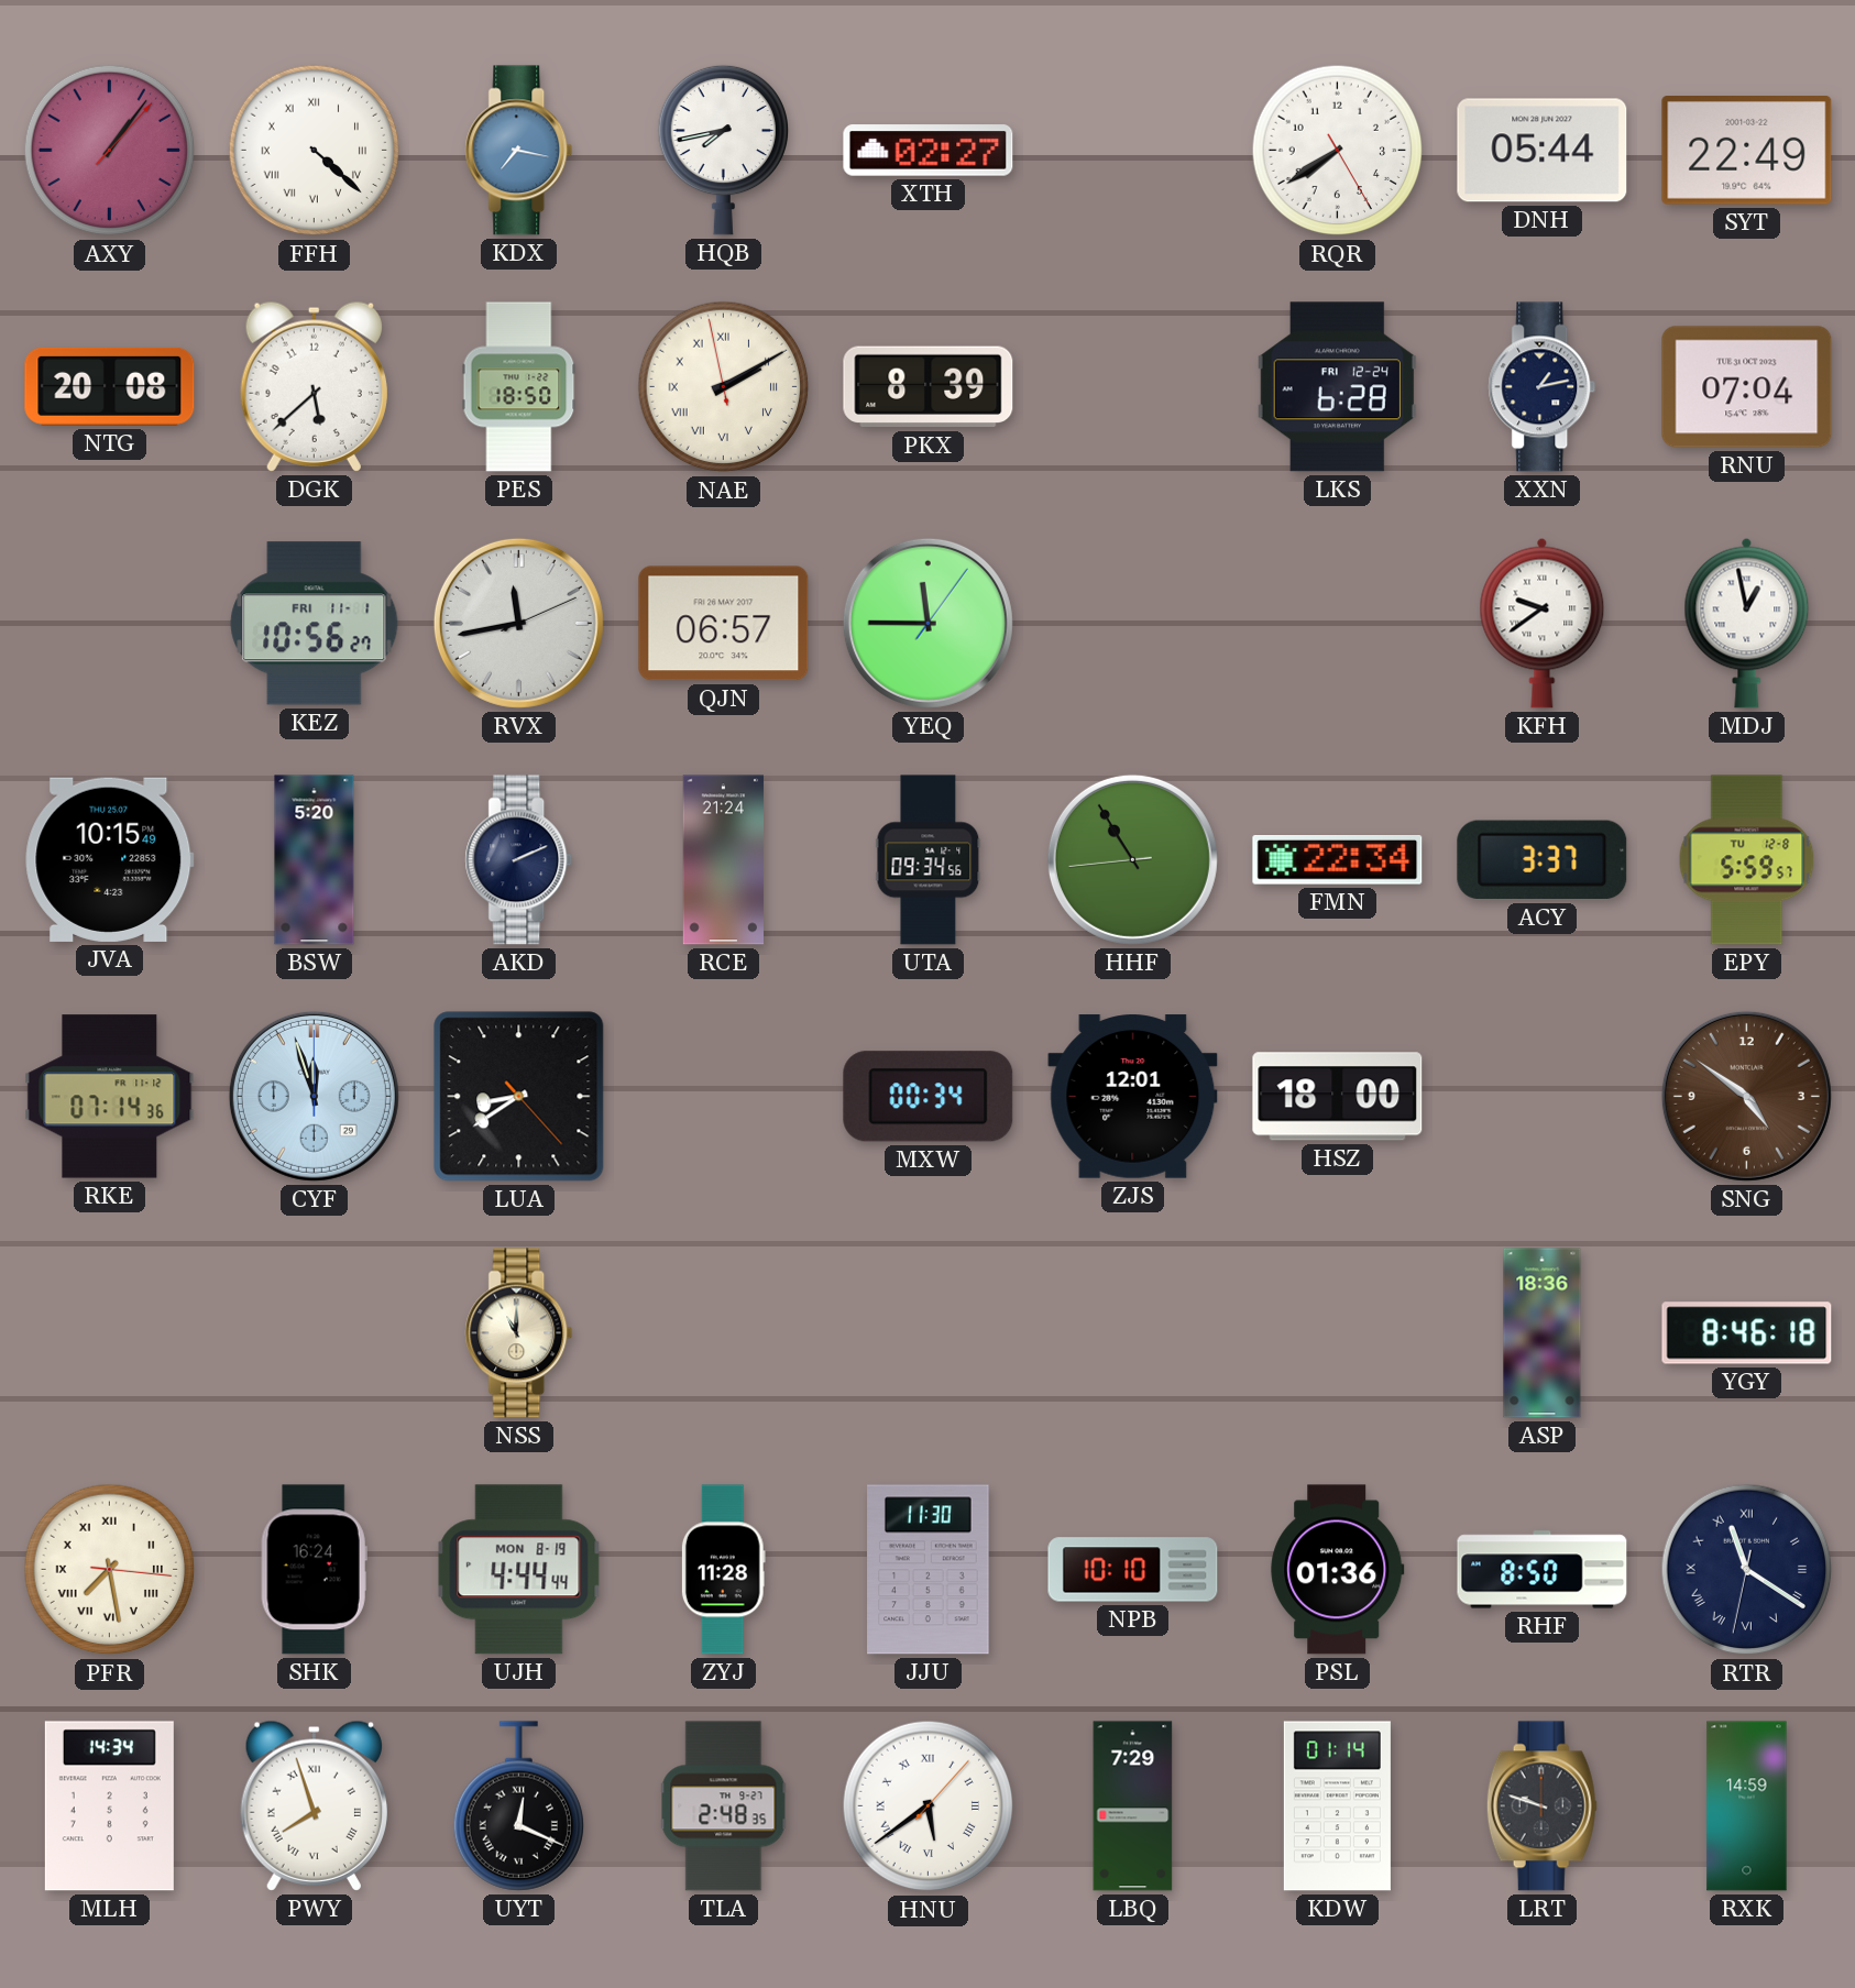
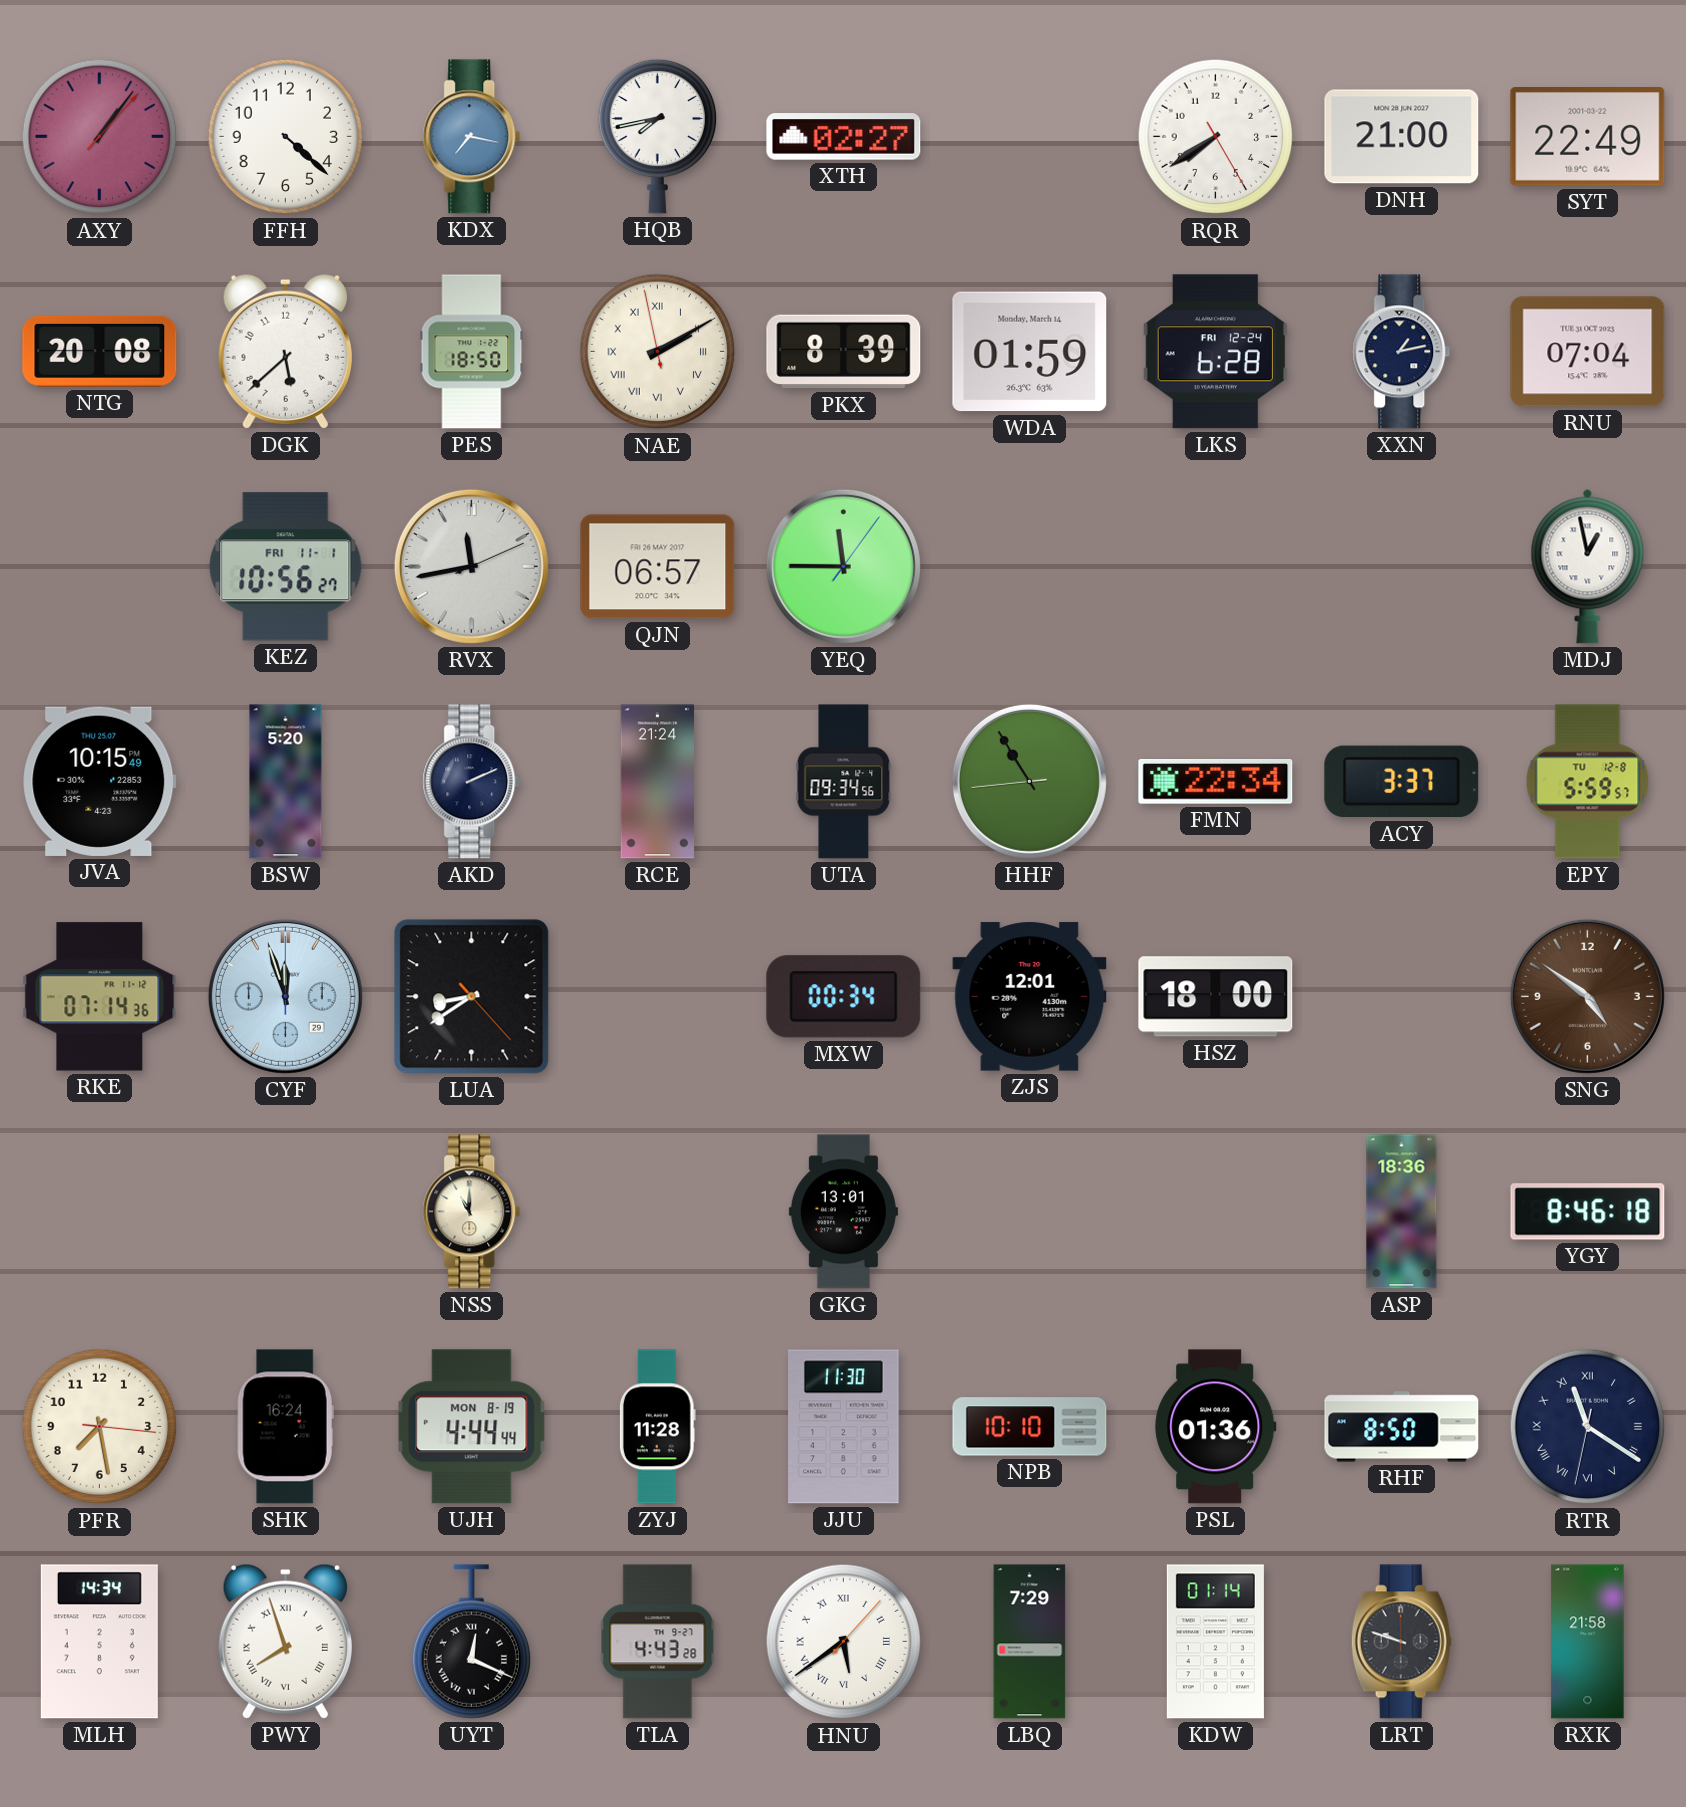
FFH numerals: Roman -> Arabic
DNH: 05:44 -> 21:00
WDA: none -> 01:59
KFH: 9:39 -> none
GKG: none -> 13:01
PFR numerals: Roman -> Arabic
TLA: 2:48 -> 4:43
RXK: 14:59 -> 21:58
